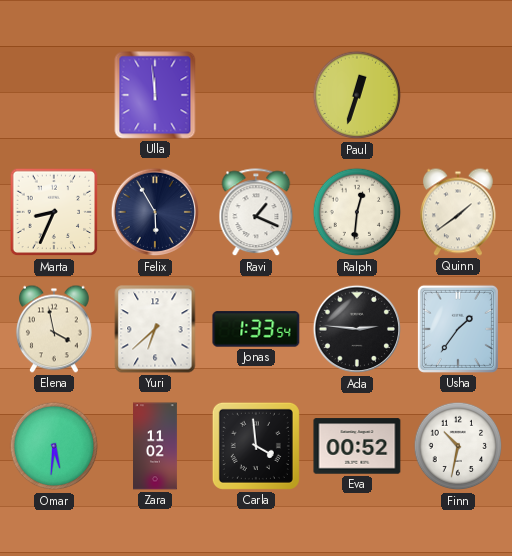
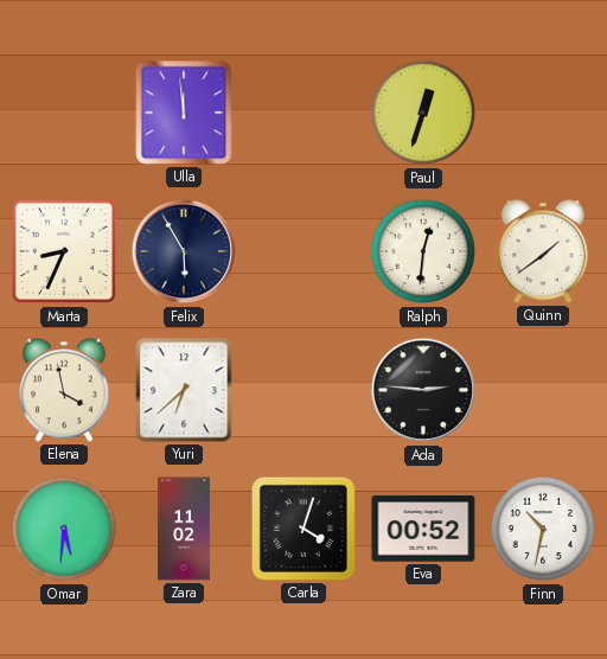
Ravi: 1:19 -> none
Jonas: 1:33 -> none
Usha: 1:36 -> none
Carla: 3:59 -> 4:03
